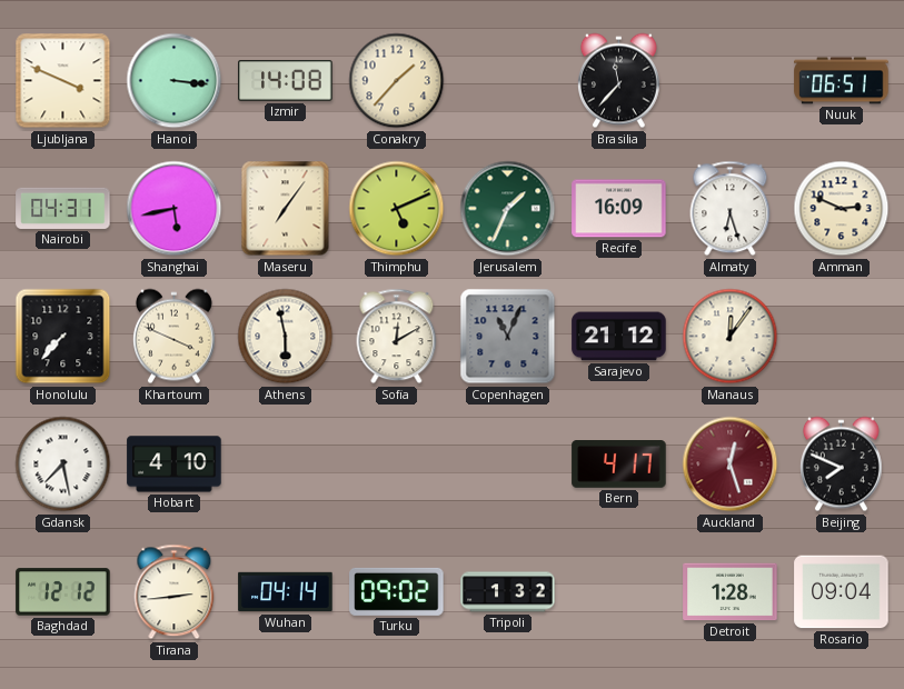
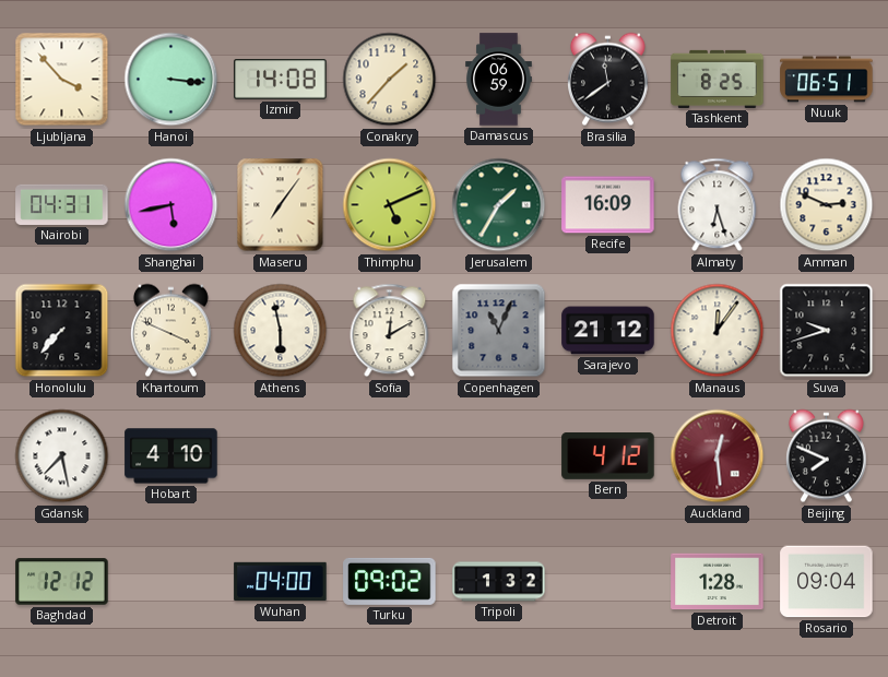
Ljubljana: 3:49 -> 3:53
Damascus: none -> 06:59
Brasilia: 11:37 -> 11:39
Tashkent: none -> 8:25
Jerusalem: 1:34 -> 1:35
Suva: none -> 9:42
Bern: 4:17 -> 4:12
Auckland: 12:27 -> 12:29
Tirana: 2:44 -> none
Wuhan: 04:14 -> 04:00
